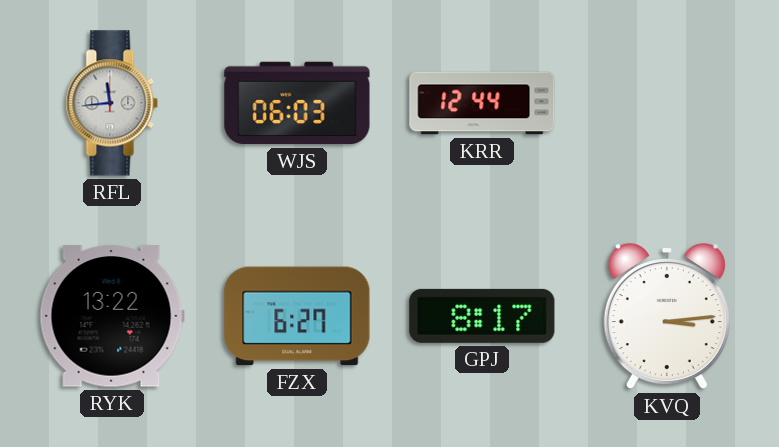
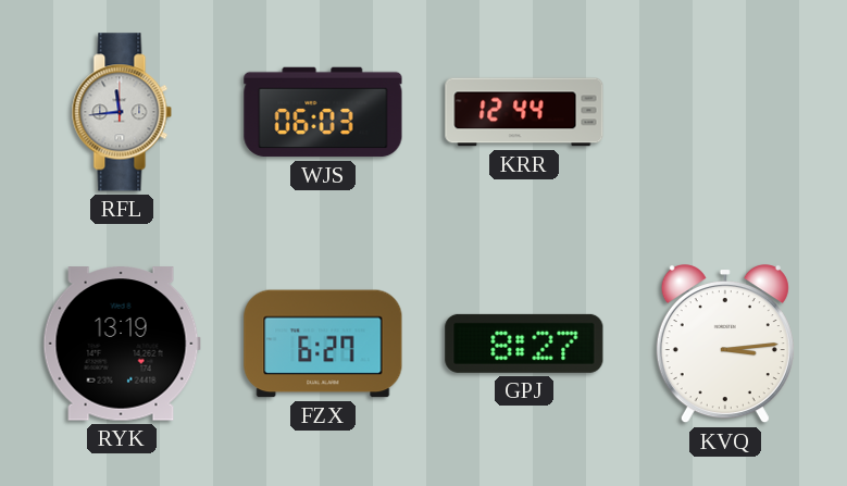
RYK: 13:22 -> 13:19
GPJ: 8:17 -> 8:27
